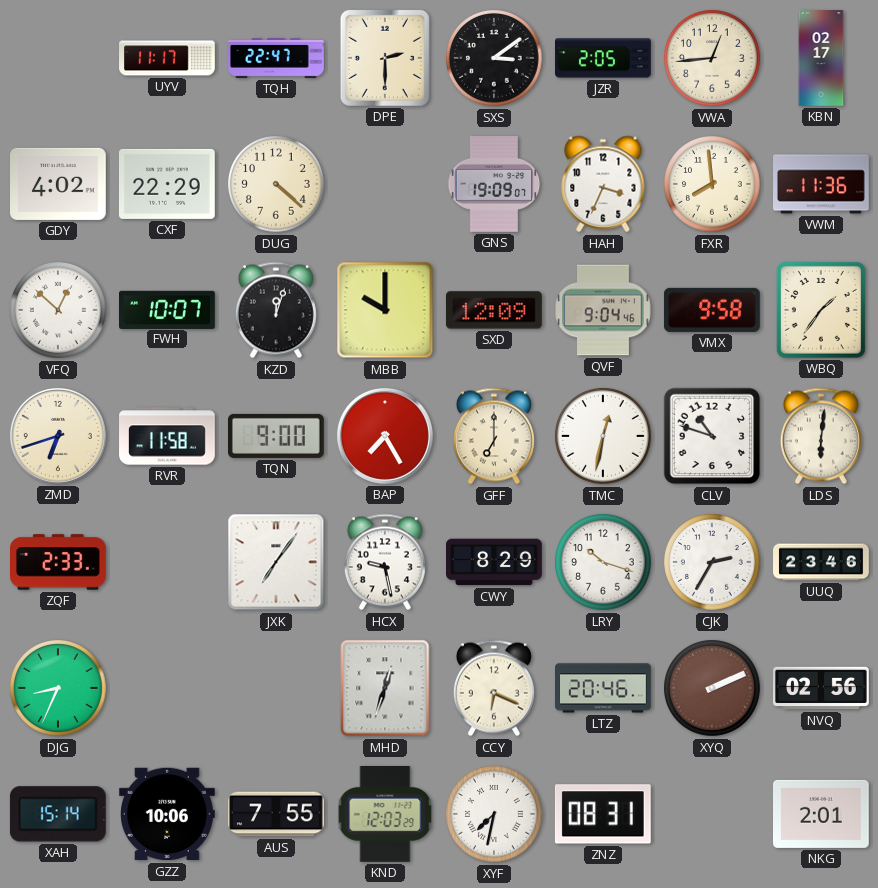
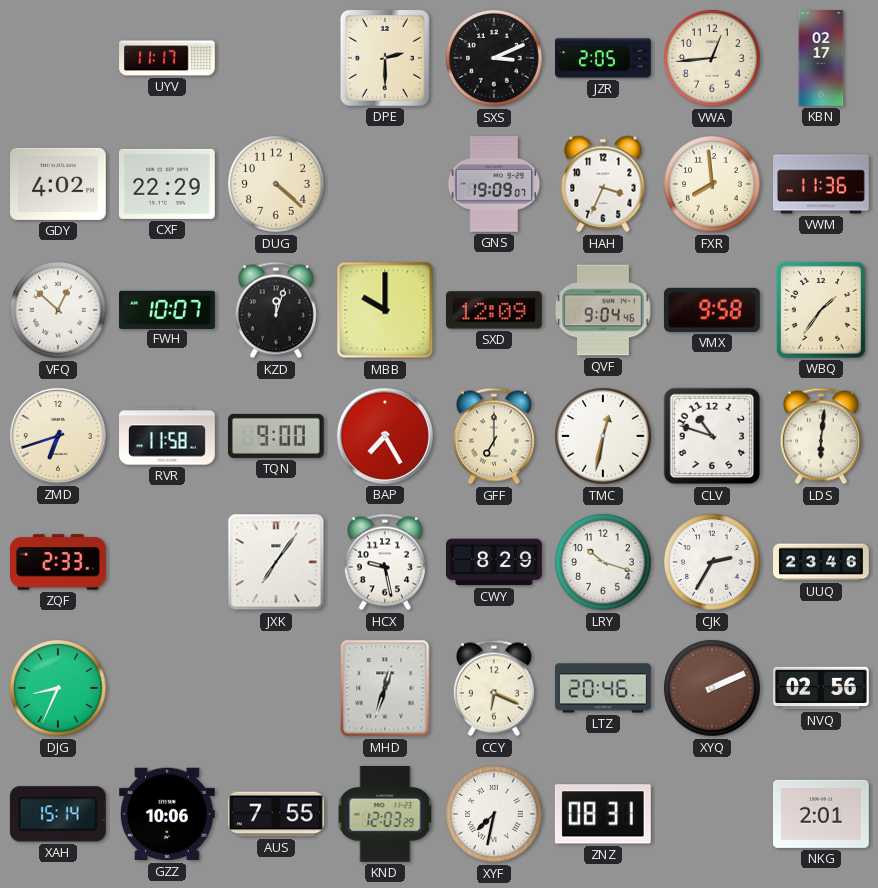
TQH: 22:47 -> none
SXS: 3:09 -> 3:11
